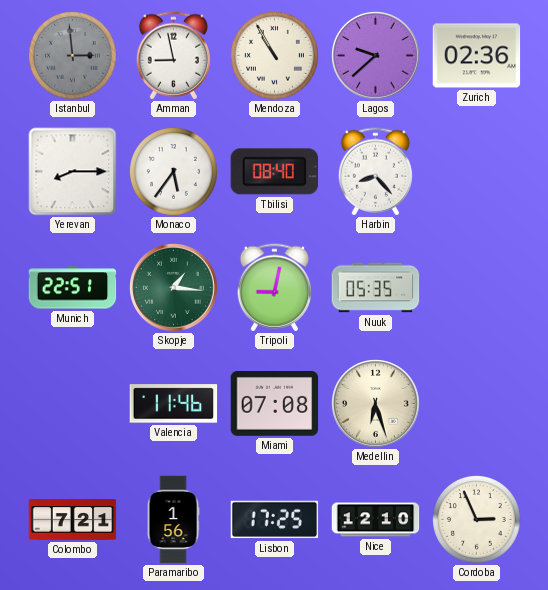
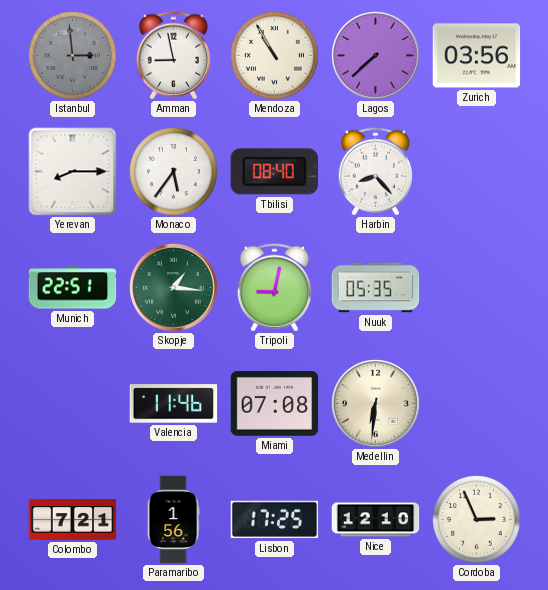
Lagos: 9:38 -> 7:38
Zurich: 02:36 -> 03:56
Medellin: 6:27 -> 6:31
